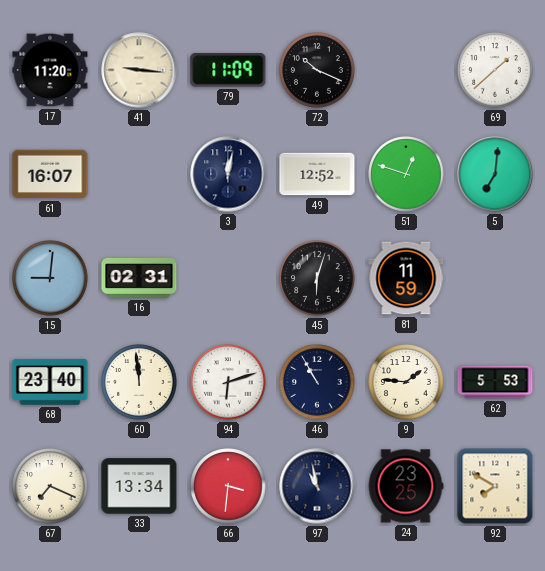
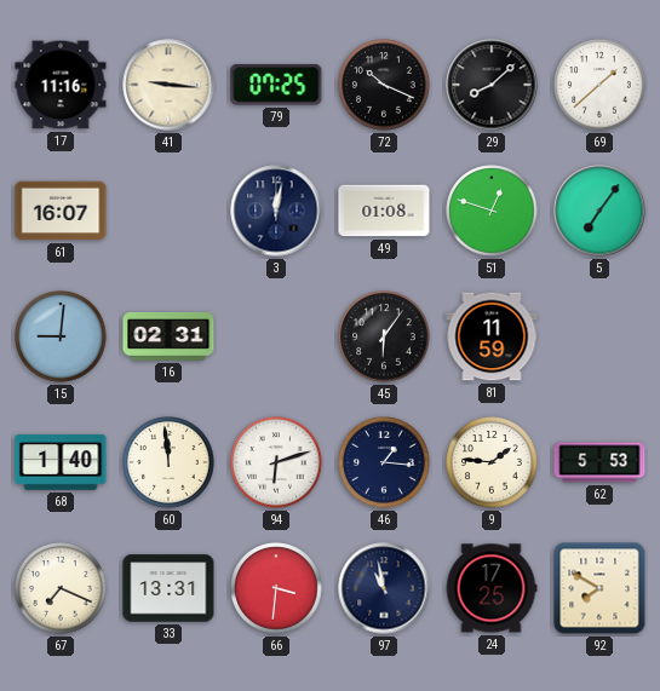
17: 11:20 -> 11:16
79: 11:09 -> 07:25
29: none -> 8:08
49: 12:52 -> 01:08
5: 7:01 -> 7:06
45: 6:03 -> 6:06
68: 23:40 -> 1:40
46: 10:55 -> 1:16
33: 13:34 -> 13:31
24: 23:25 -> 17:25
